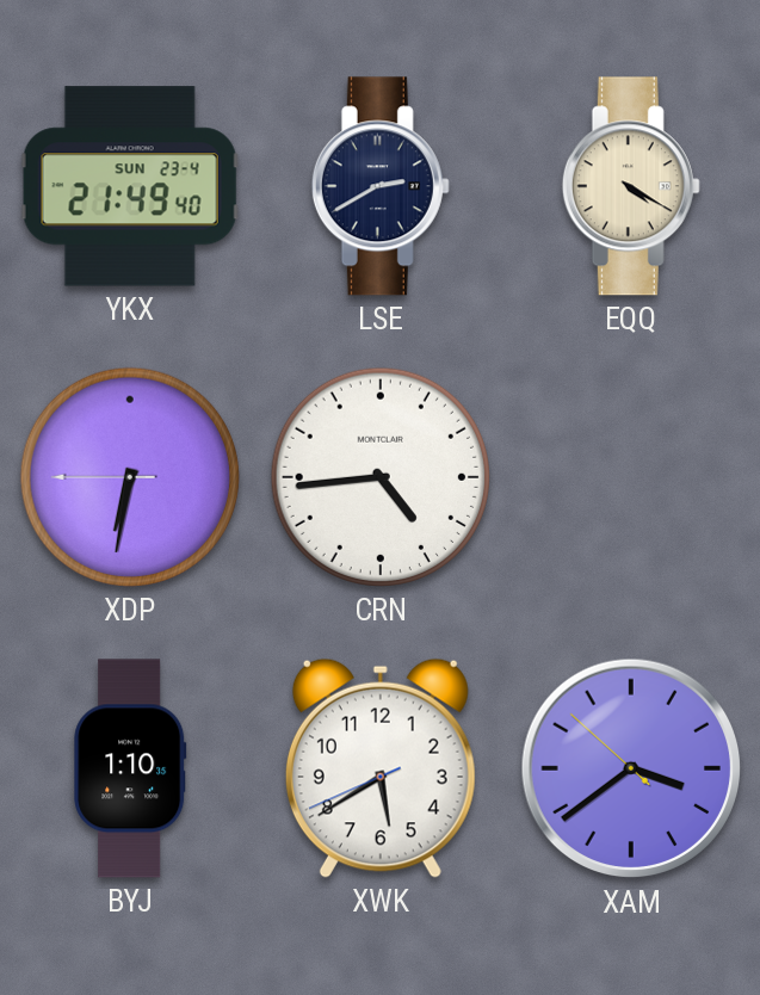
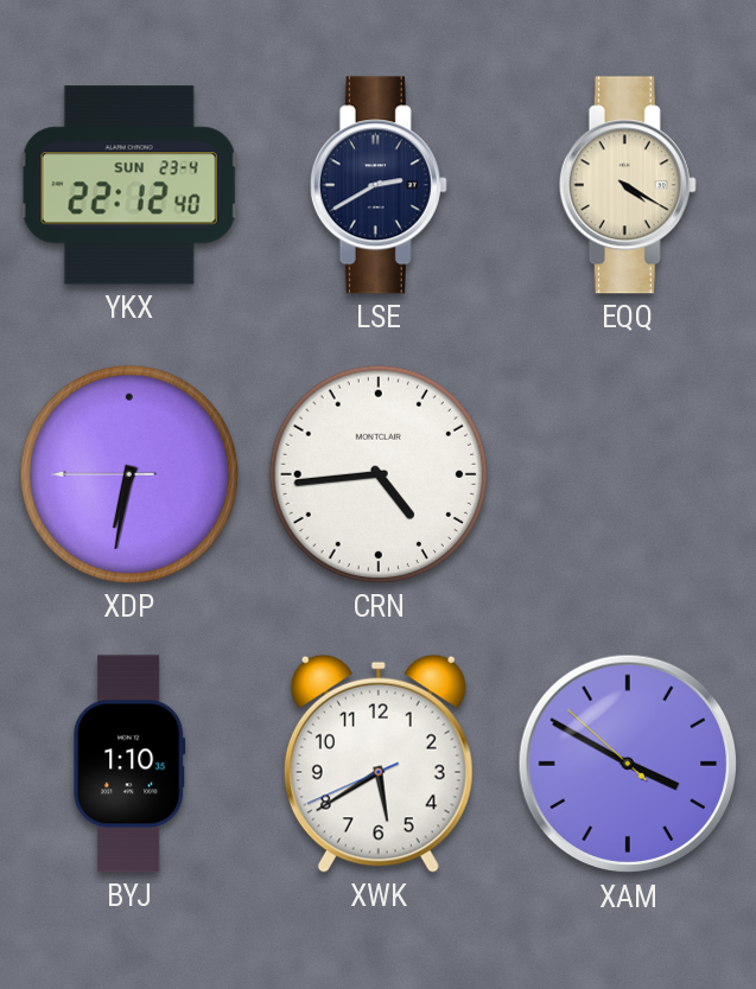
YKX: 21:49 -> 22:12
XAM: 3:38 -> 3:49
